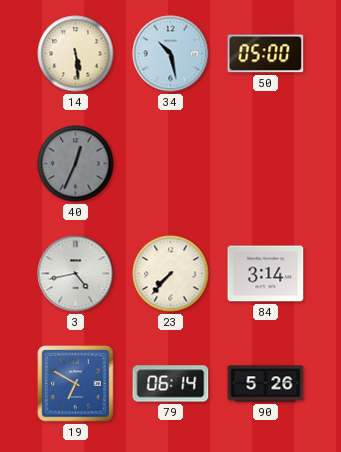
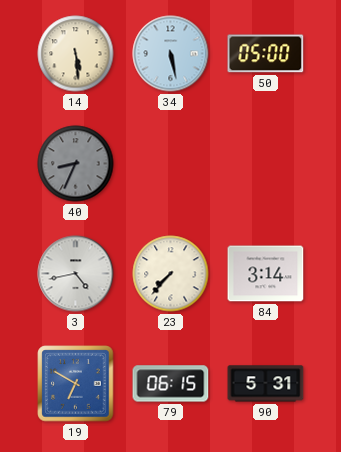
34: 10:28 -> 5:28
40: 12:34 -> 8:34
79: 06:14 -> 06:15
90: 5:26 -> 5:31
